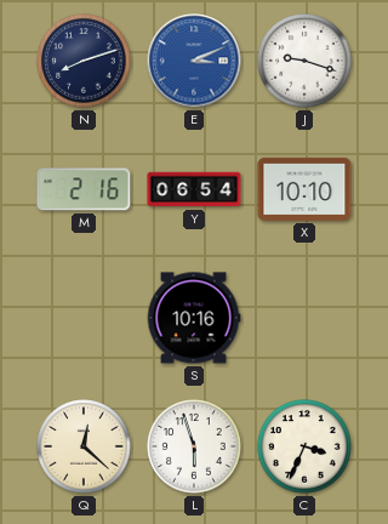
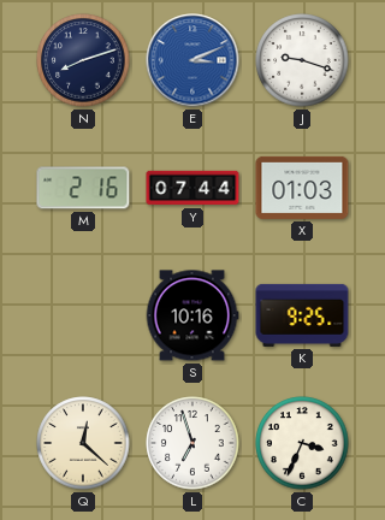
Y: 06:54 -> 07:44
X: 10:10 -> 01:03
K: none -> 9:25
L: 5:57 -> 6:57
